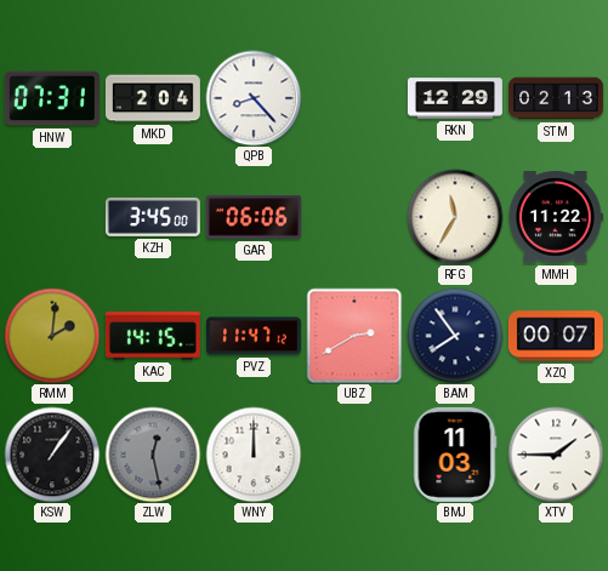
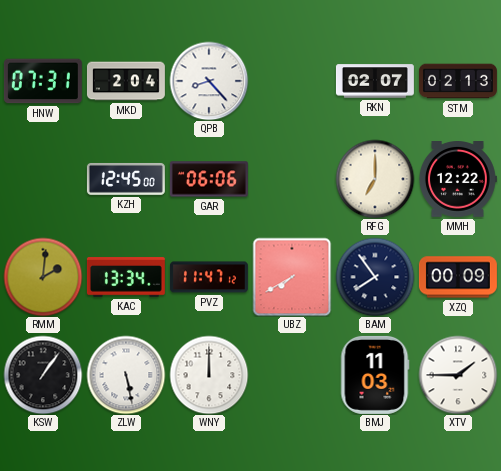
RKN: 12:29 -> 02:07
KZH: 3:45 -> 12:45
RFG: 11:35 -> 7:00
MMH: 11:22 -> 12:22
KAC: 14:15 -> 13:34
UBZ: 2:40 -> 7:40
XZQ: 00:07 -> 00:09
ZLW: 12:28 -> 5:28
ZLW dial: grey -> white
